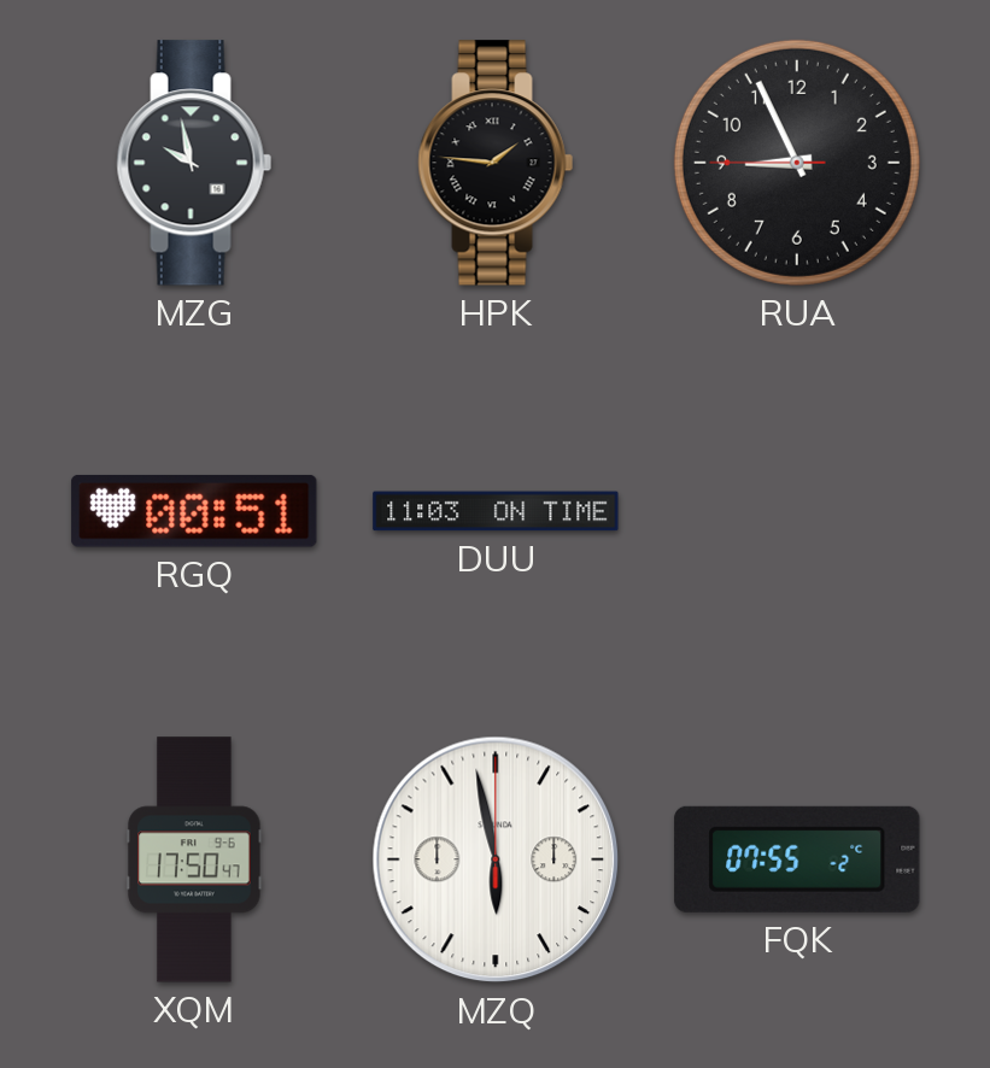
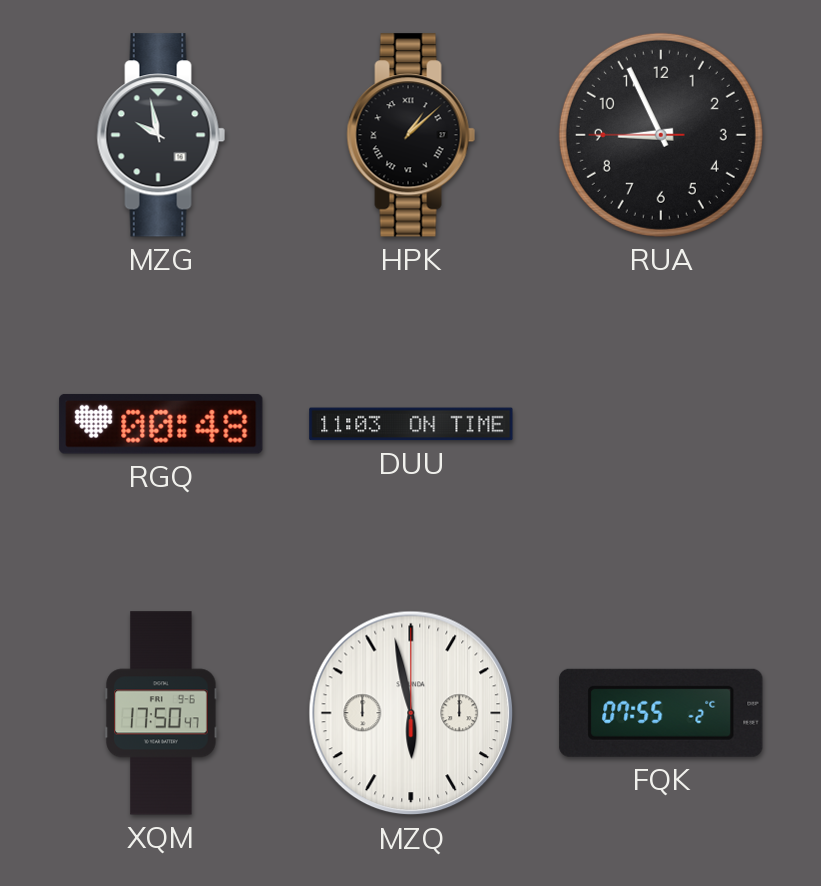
HPK: 1:46 -> 1:08
RGQ: 00:51 -> 00:48
